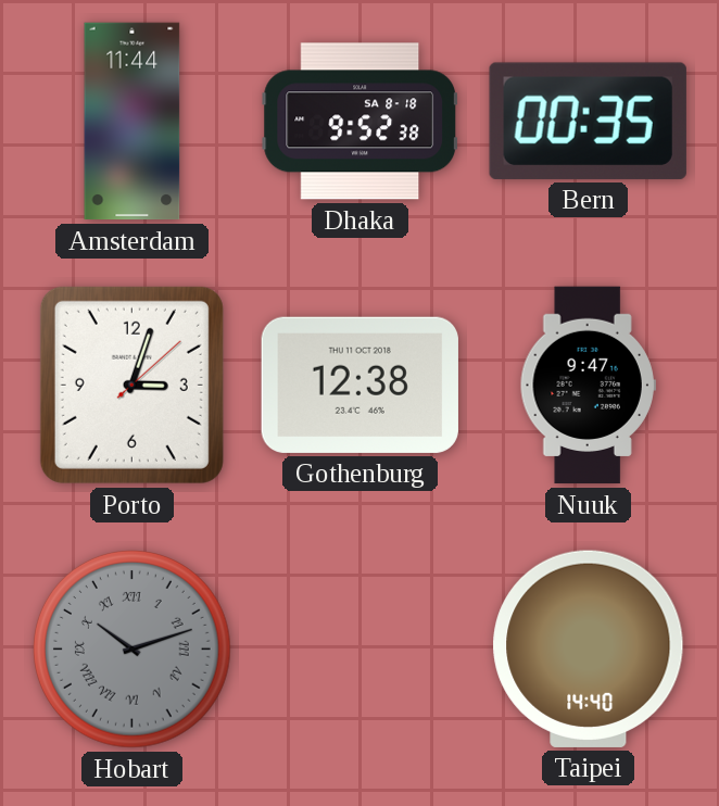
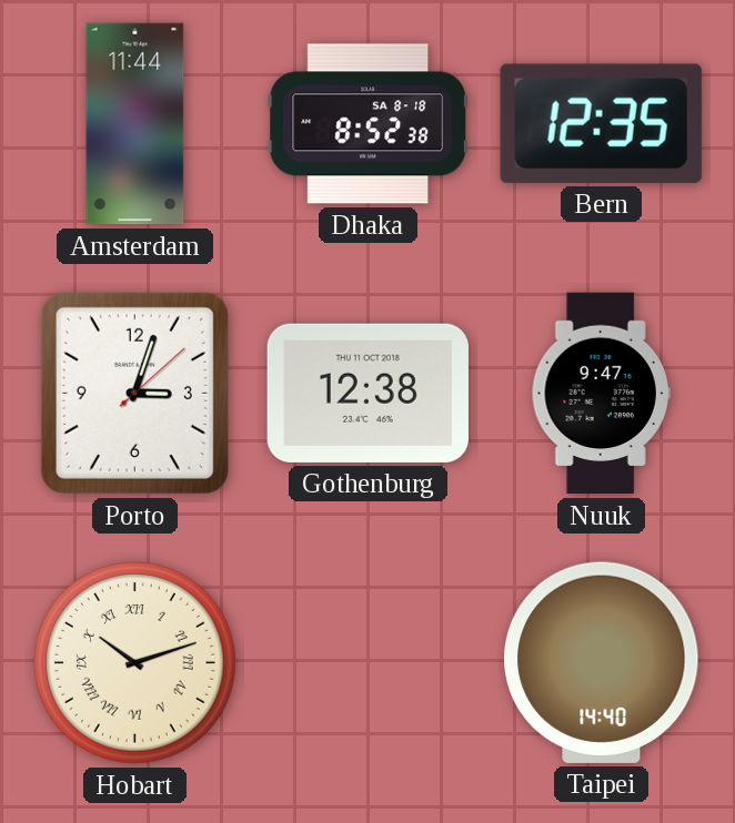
Dhaka: 9:52 -> 8:52
Bern: 00:35 -> 12:35
Hobart dial: grey -> cream
